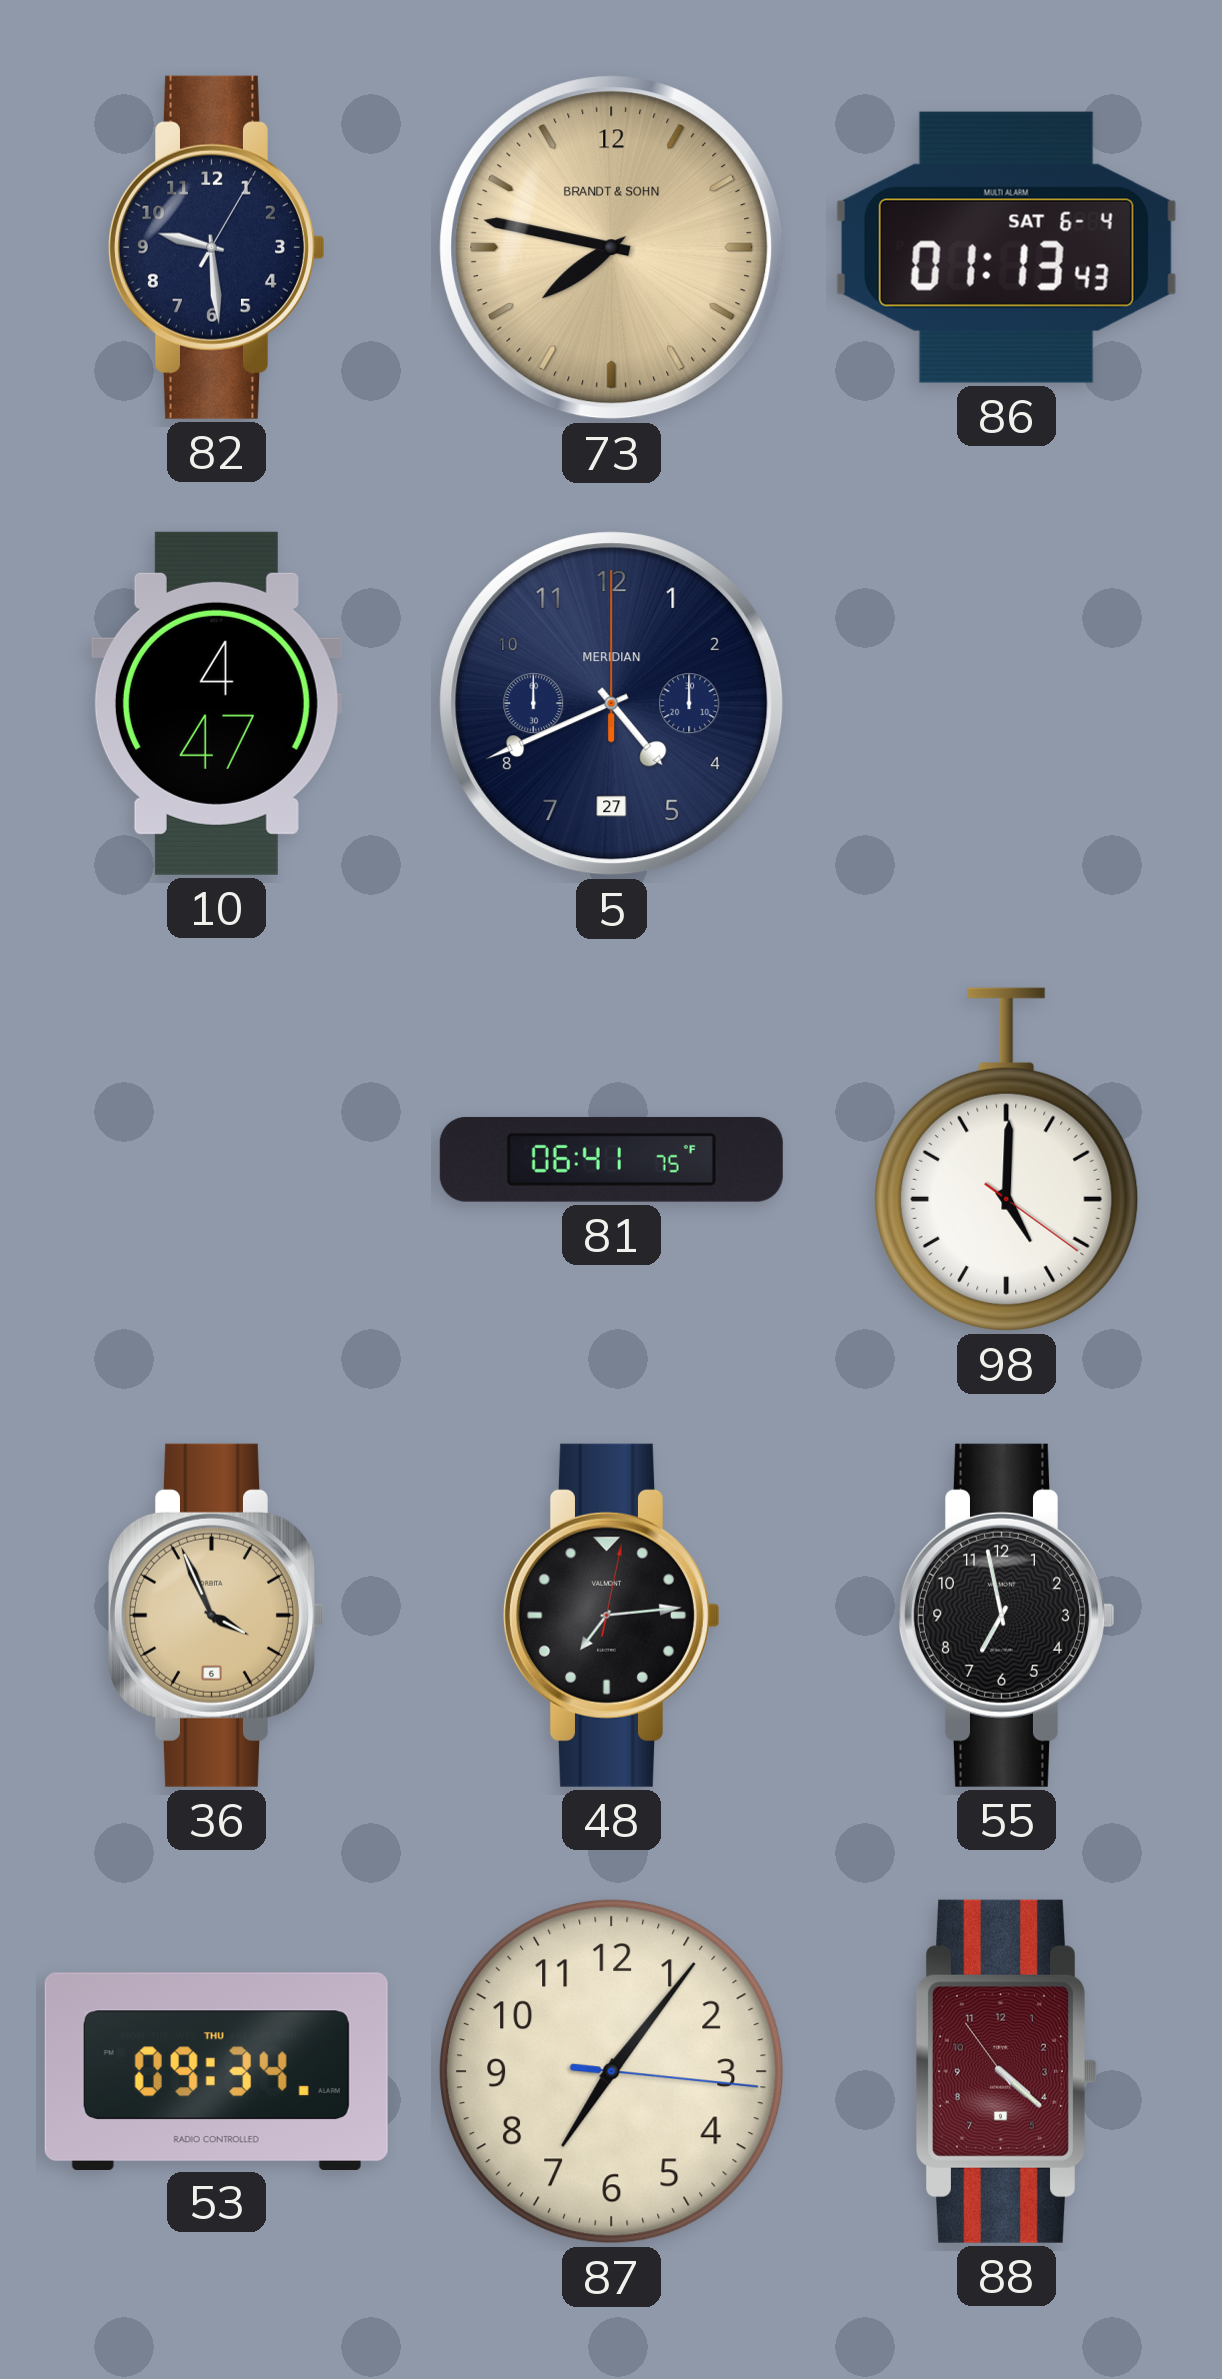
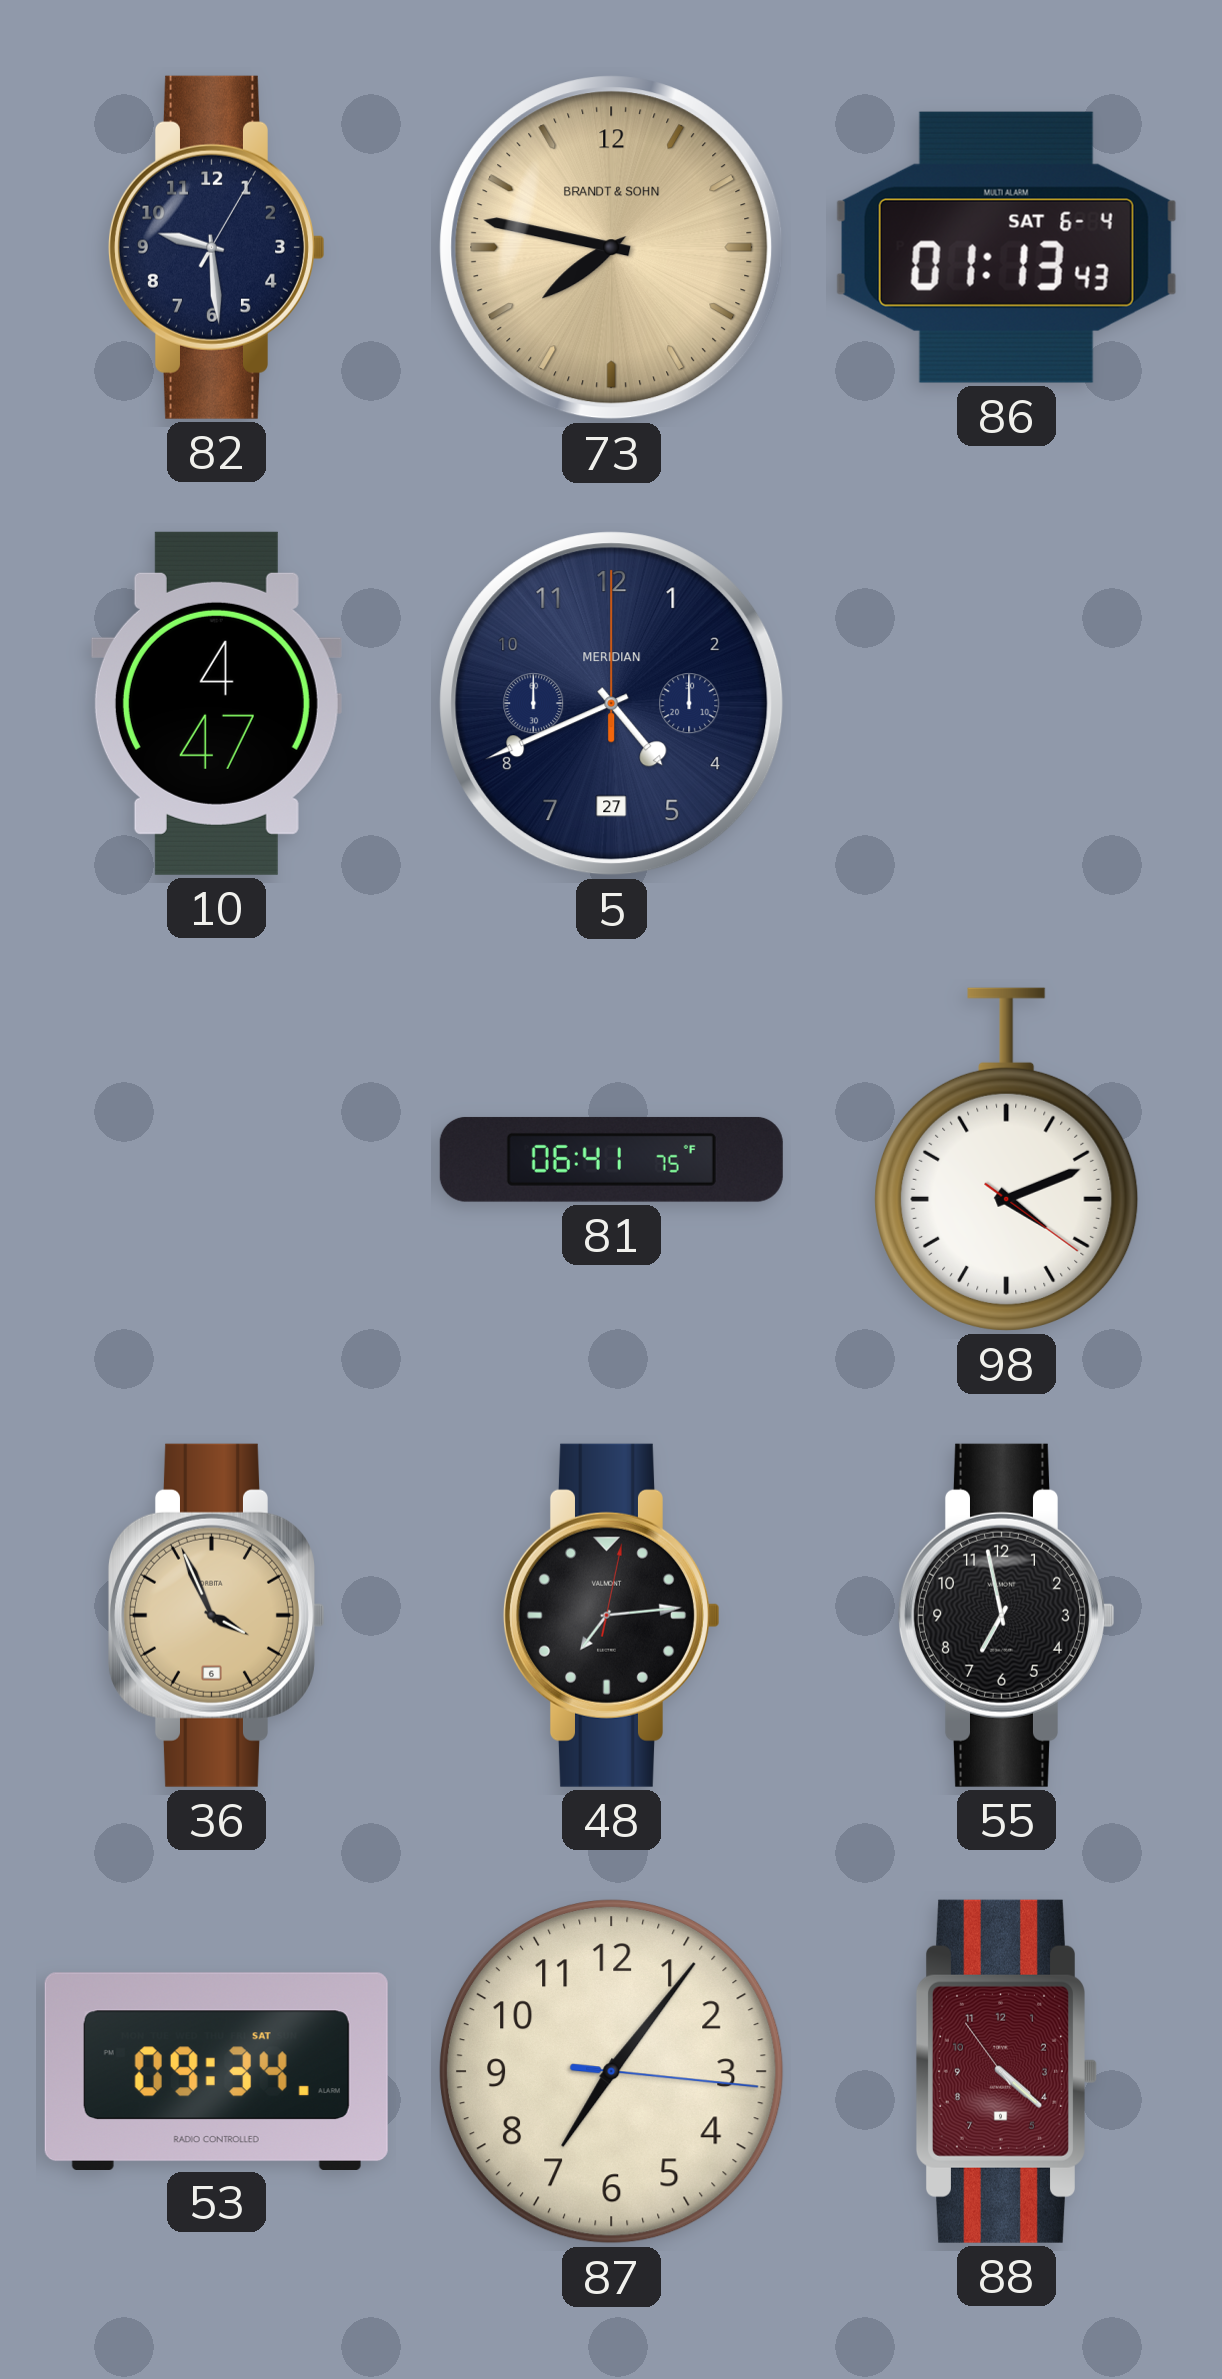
98: 5:00 -> 4:11
53 date: THU -> SAT
